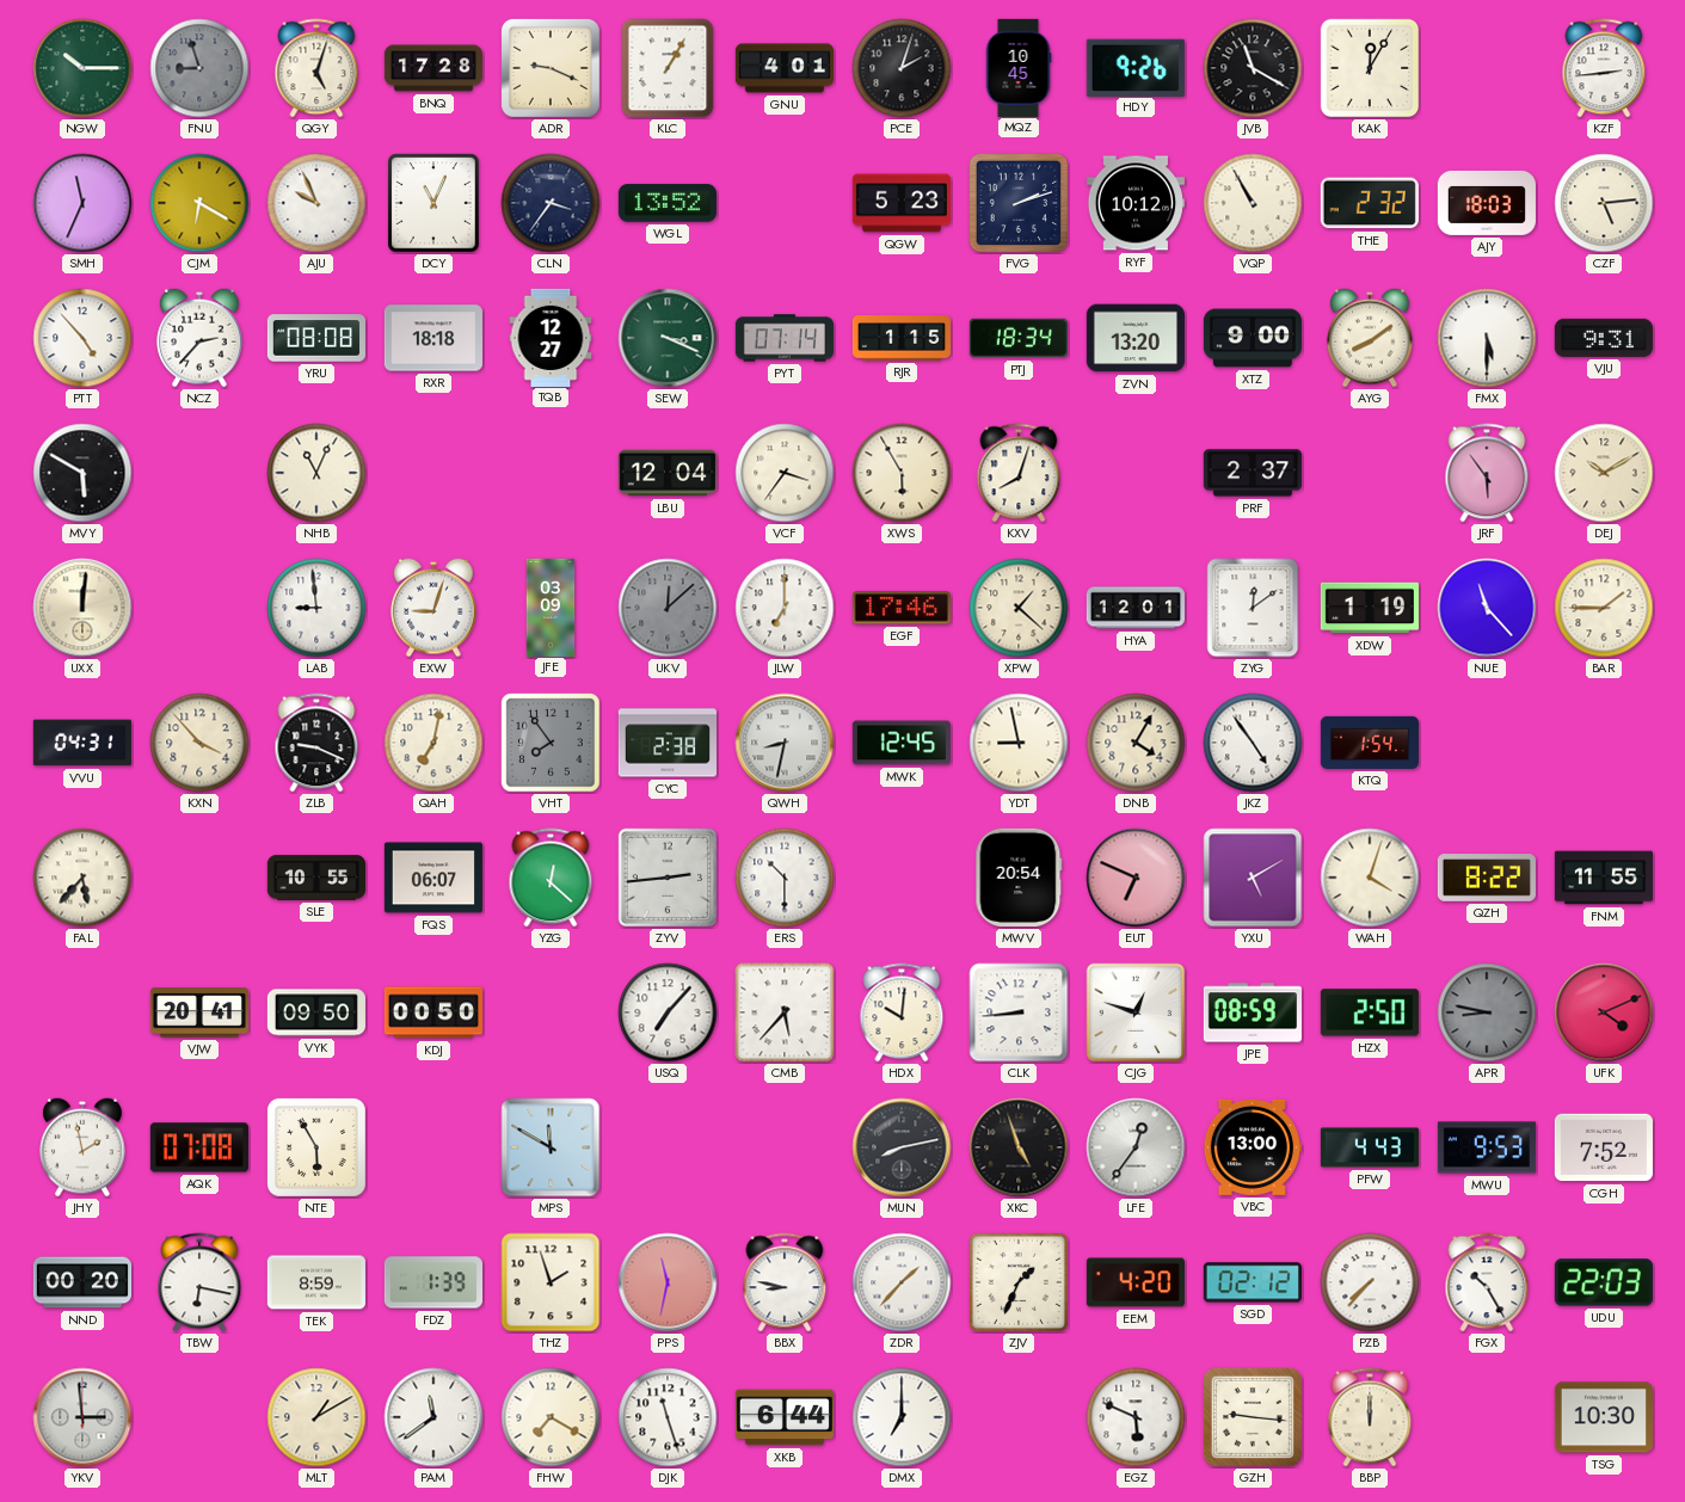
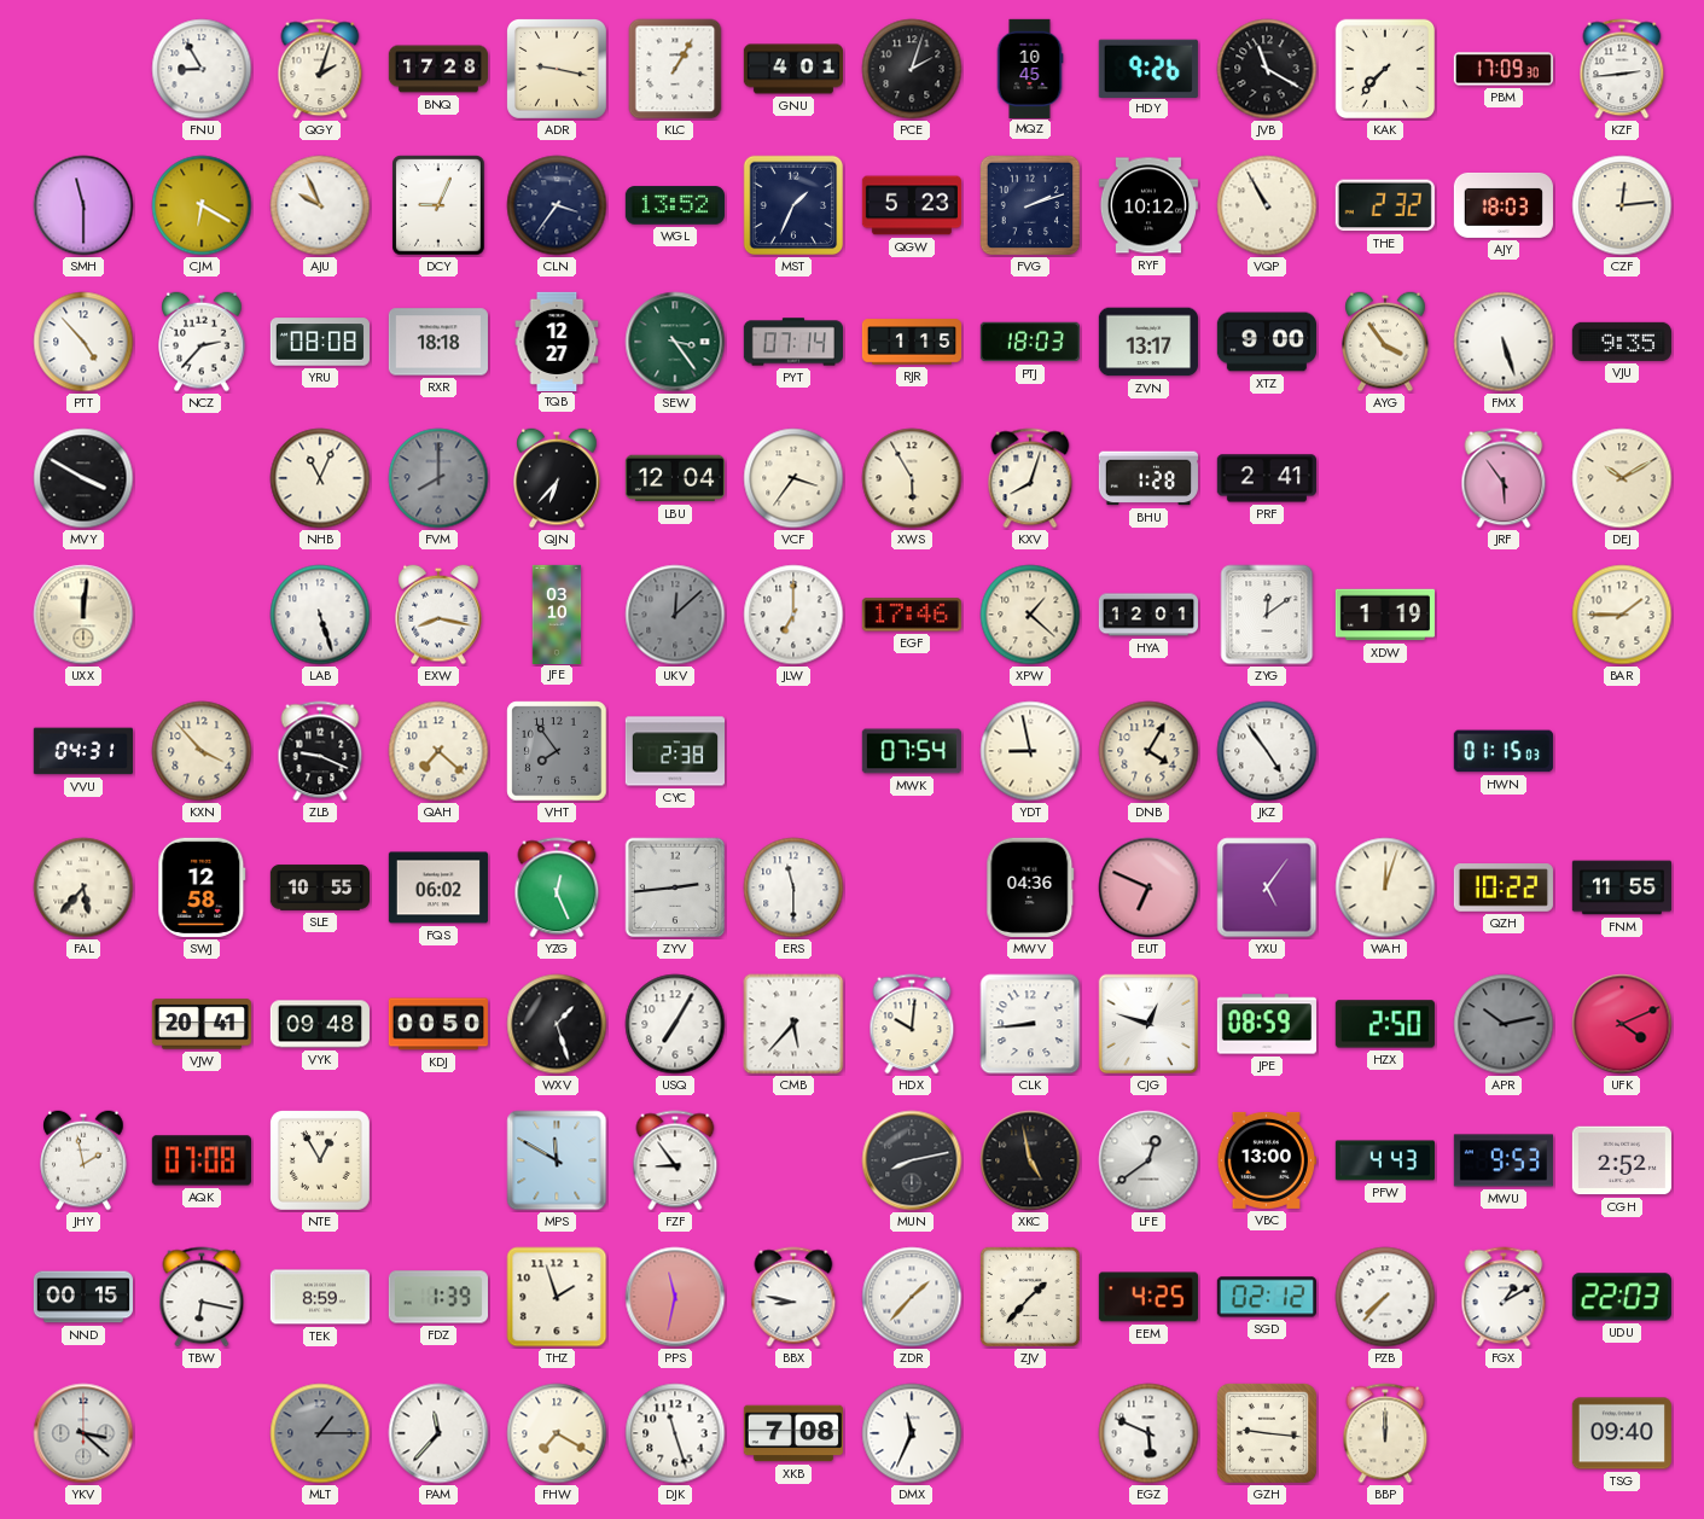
NGW: 10:15 -> none
FNU: 8:57 -> 8:55
FNU dial: grey -> white
QGY: 5:03 -> 2:03
ADR: 9:19 -> 9:17
KAK: 12:05 -> 7:37
PBM: none -> 17:09
SMH: 11:34 -> 11:30
DCY: 11:04 -> 9:04
MST: none -> 1:34
CZF: 5:14 -> 12:14
SEW: 3:19 -> 3:24
PTJ: 18:34 -> 18:03
ZVN: 13:20 -> 13:17
AYG: 8:09 -> 3:54
FMX: 5:30 -> 5:27
VJU: 9:31 -> 9:35
MVY: 5:50 -> 3:50
FVM: none -> 8:00
QJN: none -> 6:37
BHU: none -> 1:28
PRF: 2:37 -> 2:41
LAB: 8:59 -> 5:27
EXW: 9:03 -> 8:17
JFE: 03:09 -> 03:10
NUE: 11:23 -> none
QAH: 7:02 -> 7:22
QWH: 8:32 -> none
MWK: 12:45 -> 07:54
KTQ: 1:54 -> none
HWN: none -> 01:15
SWJ: none -> 12:58
FQS: 06:07 -> 06:02
YZG: 12:22 -> 12:26
ERS: 10:30 -> 11:30
MWV: 20:54 -> 04:36
YXU: 5:10 -> 5:06
WAH: 4:03 -> 12:03
QZH: 8:22 -> 10:22
VYK: 09:50 -> 09:48
WXV: none -> 1:27
USQ: 7:07 -> 7:05
APR: 8:47 -> 10:13
NTE: 5:55 -> 12:55
FZF: none -> 8:54
XKC: 4:57 -> 4:58
LFE: 12:36 -> 12:39
CGH: 7:52 -> 2:52
NND: 00:20 -> 00:15
ZJV: 1:34 -> 1:37
EEM: 4:20 -> 4:25
FGX: 10:25 -> 1:10
YKV: 2:59 -> 3:22
MLT: 1:10 -> 1:15
MLT dial: cream -> grey
PAM: 11:39 -> 11:37
XKB: 6:44 -> 7:08
DMX: 7:00 -> 11:34
TSG: 10:30 -> 09:40
